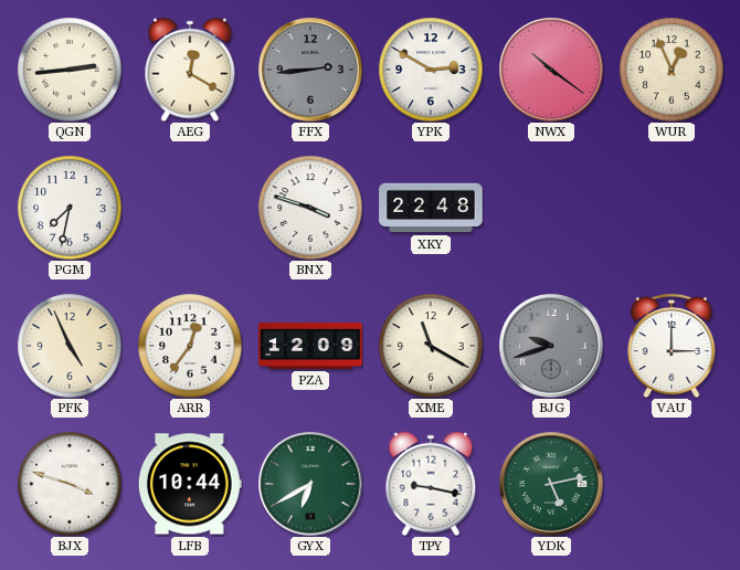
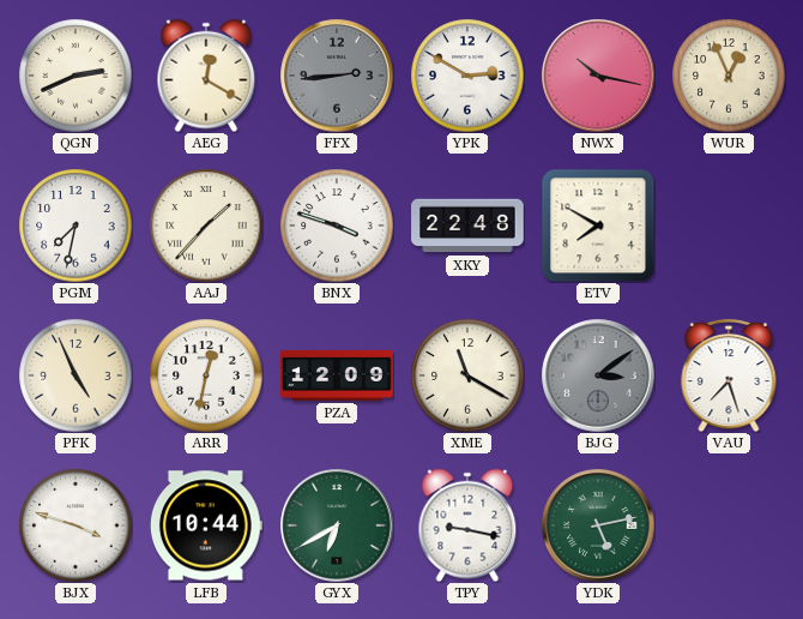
QGN: 2:44 -> 2:41
NWX: 10:21 -> 10:17
AAJ: none -> 1:37
ETV: none -> 7:50
ARR: 12:36 -> 12:32
BJG: 9:42 -> 3:09
VAU: 3:00 -> 7:27
